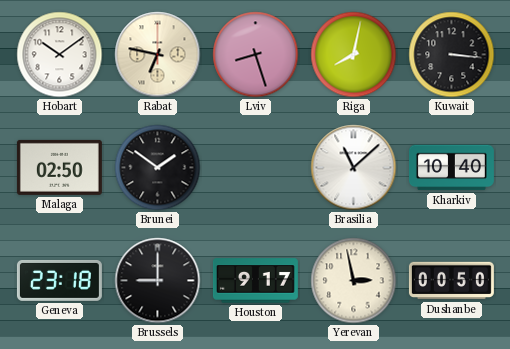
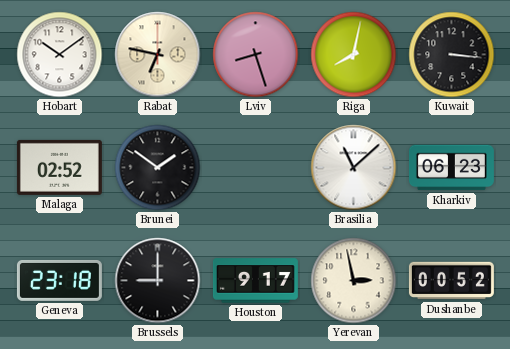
Malaga: 02:50 -> 02:52
Kharkiv: 10:40 -> 06:23
Dushanbe: 00:50 -> 00:52
